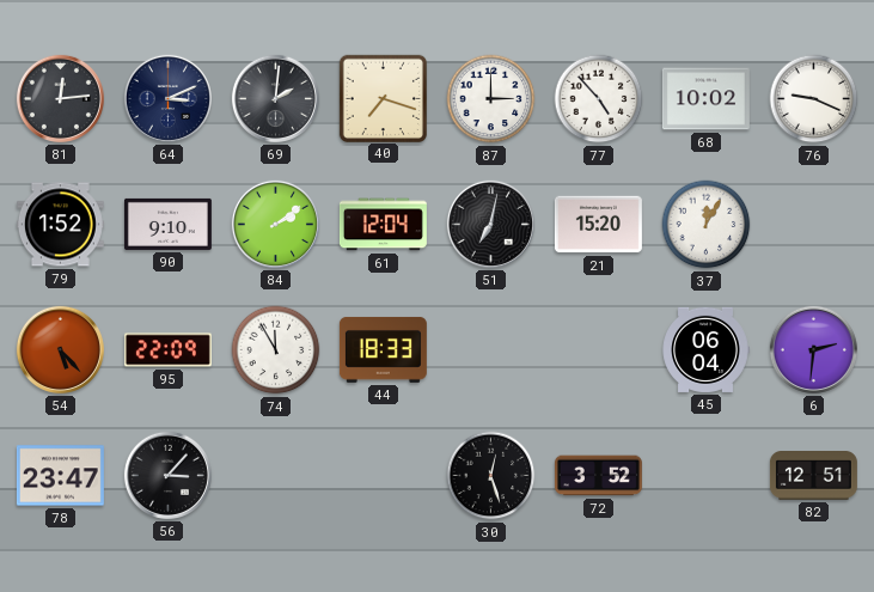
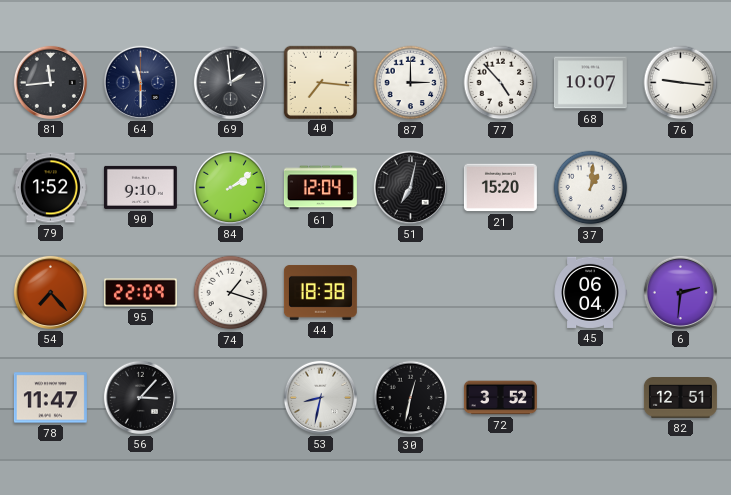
81: 12:14 -> 11:44
64: 3:11 -> 11:30
69: 2:01 -> 1:59
40: 7:18 -> 7:16
68: 10:02 -> 10:07
76: 9:19 -> 9:16
37: 12:05 -> 1:01
54: 5:23 -> 7:23
74: 11:55 -> 1:18
44: 18:33 -> 18:38
78: 23:47 -> 11:47
53: none -> 8:32
30: 12:27 -> 12:32
